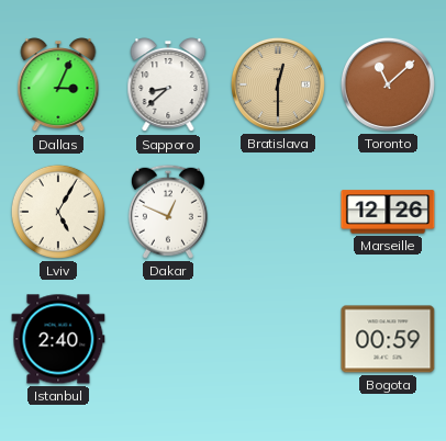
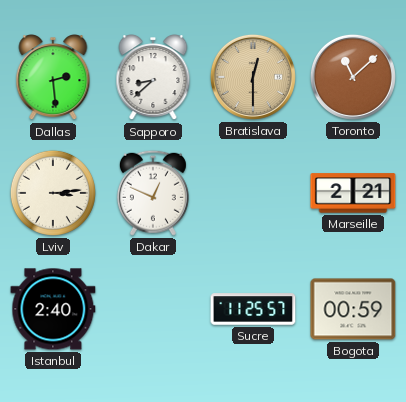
Dallas: 3:04 -> 2:29
Lviv: 5:05 -> 3:14
Marseille: 12:26 -> 2:21
Sucre: none -> 11:25
